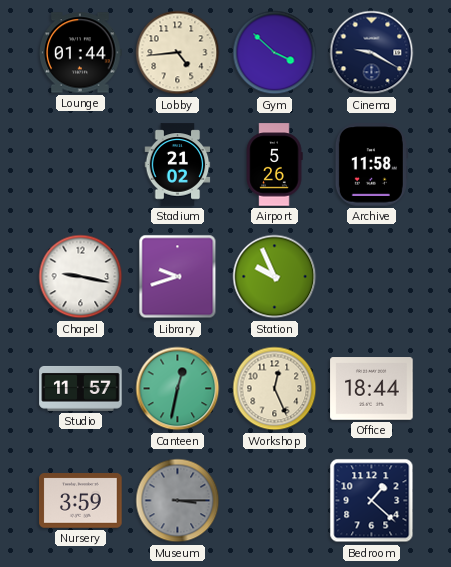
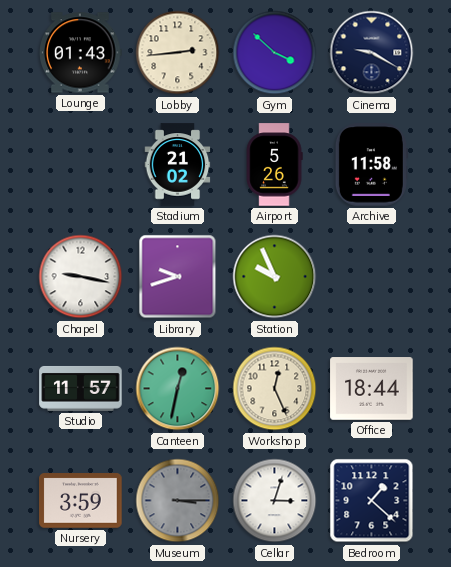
Lounge: 01:44 -> 01:43
Lobby: 4:44 -> 2:44
Cellar: none -> 3:03
